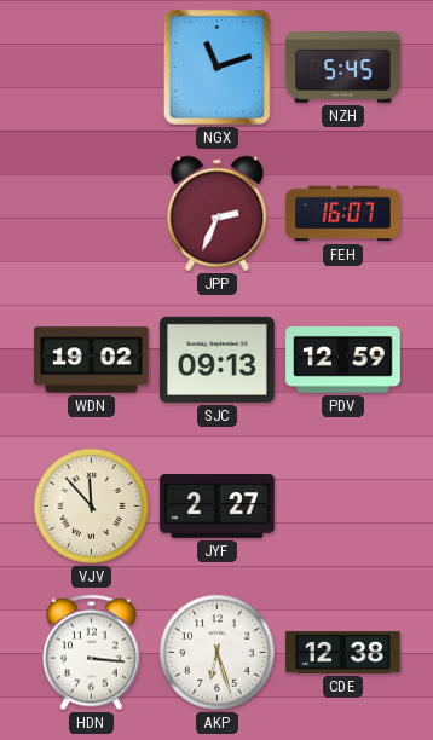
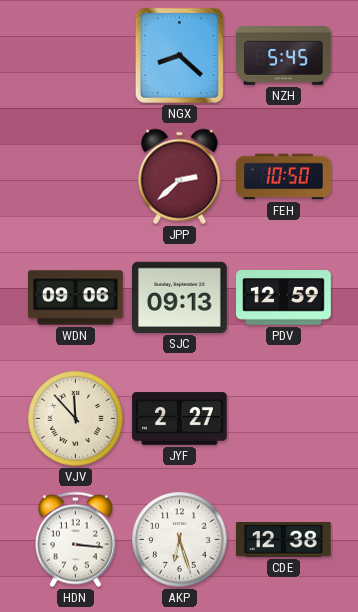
NGX: 11:12 -> 8:22
JPP: 2:34 -> 2:38
FEH: 16:07 -> 10:50
WDN: 19:02 -> 09:06
